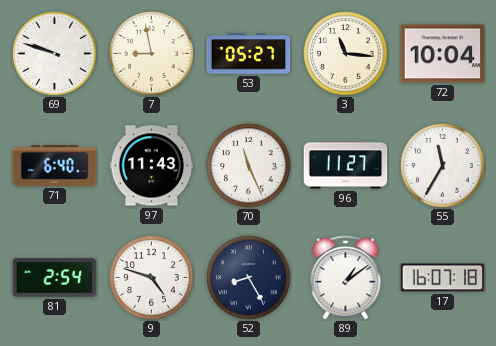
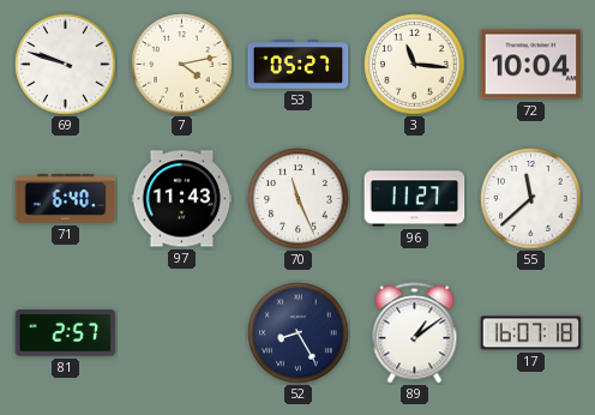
7: 8:58 -> 4:13
55: 11:35 -> 11:38
81: 2:54 -> 2:57
9: 4:48 -> none
